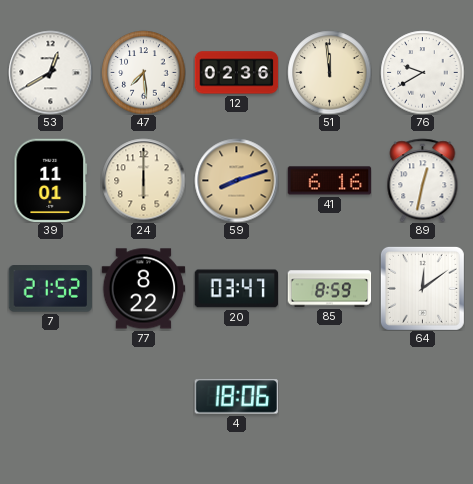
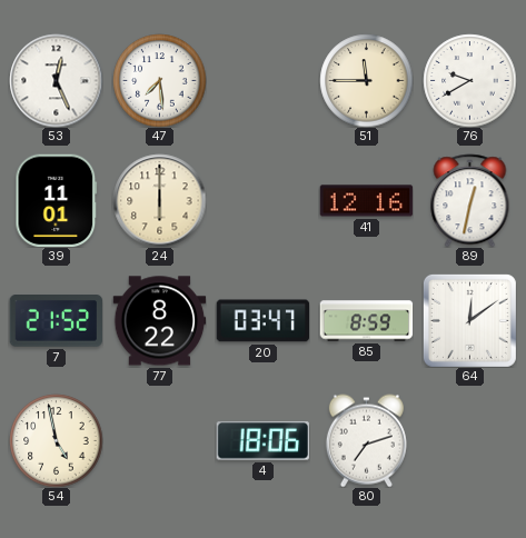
53: 12:40 -> 12:26
12: 02:36 -> none
51: 11:59 -> 11:45
59: 8:12 -> none
41: 6:16 -> 12:16
54: none -> 4:58
80: none -> 7:12
